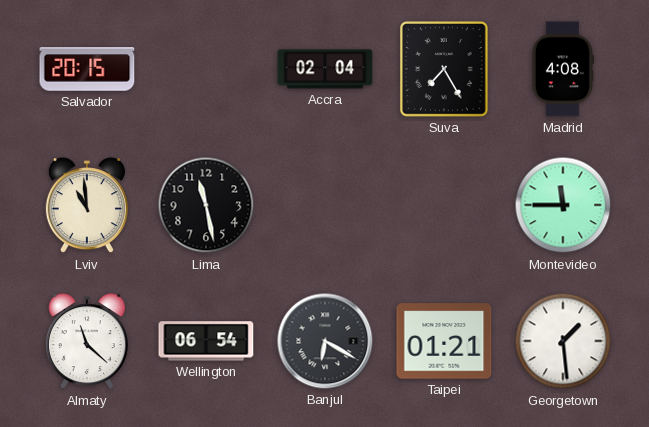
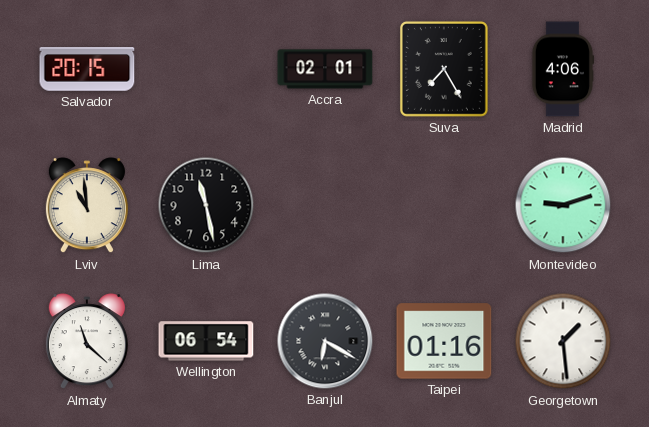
Accra: 02:04 -> 02:01
Madrid: 4:08 -> 4:06
Montevideo: 11:45 -> 9:12
Taipei: 01:21 -> 01:16
